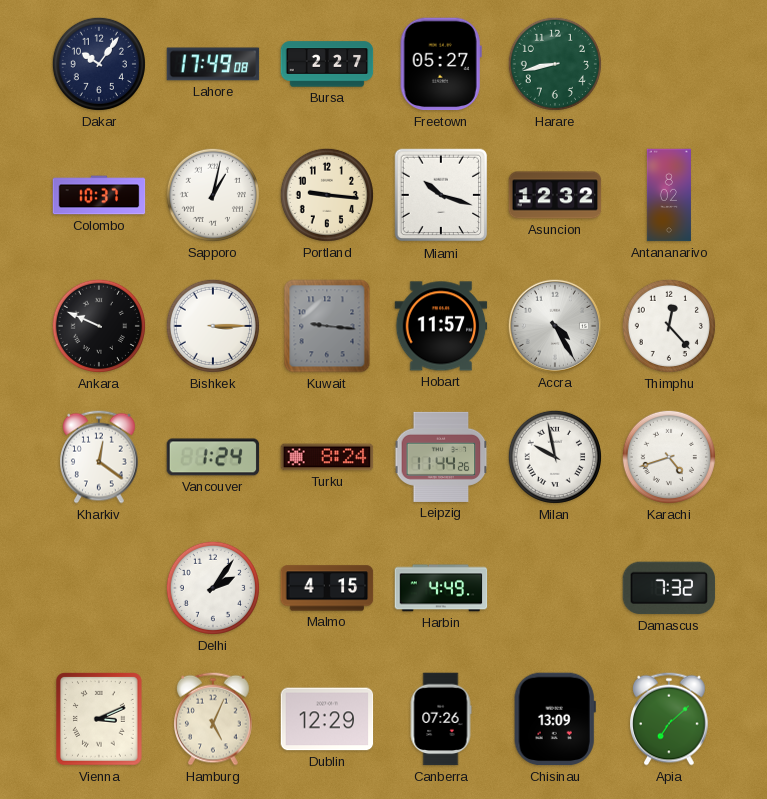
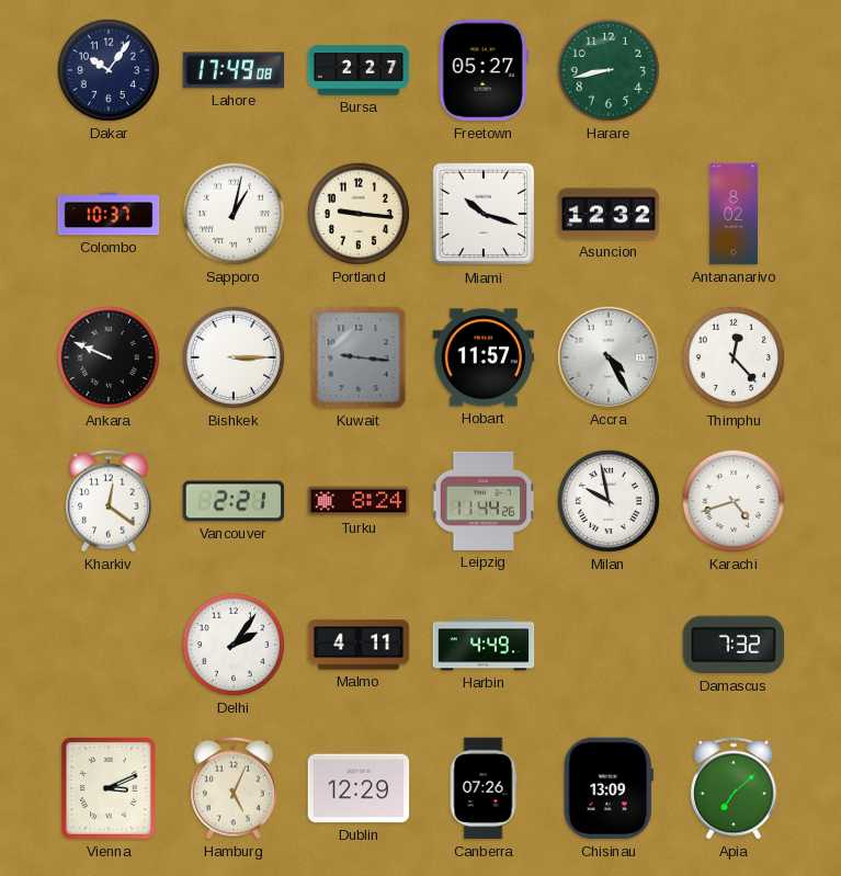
Vancouver: 1:24 -> 2:21
Malmo: 4:15 -> 4:11
